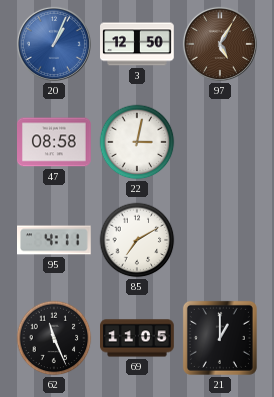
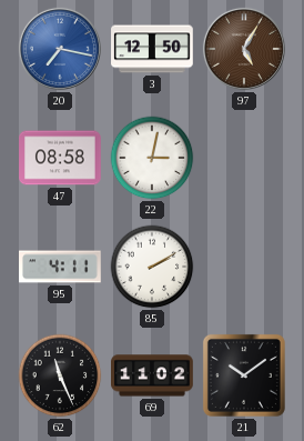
20: 1:04 -> 7:17
85: 7:10 -> 2:10
69: 11:05 -> 11:02
21: 1:00 -> 10:09
